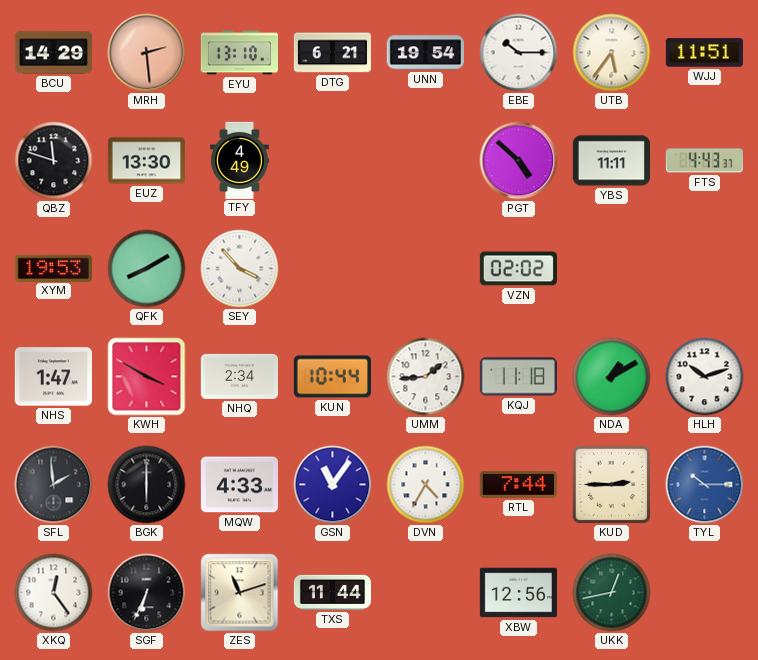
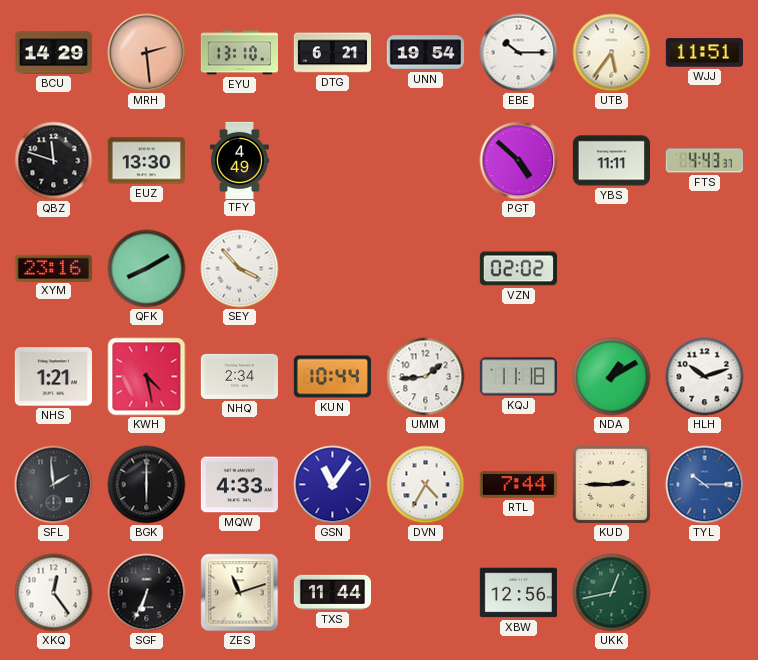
XYM: 19:53 -> 23:16
NHS: 1:47 -> 1:21
KWH: 3:50 -> 4:28
